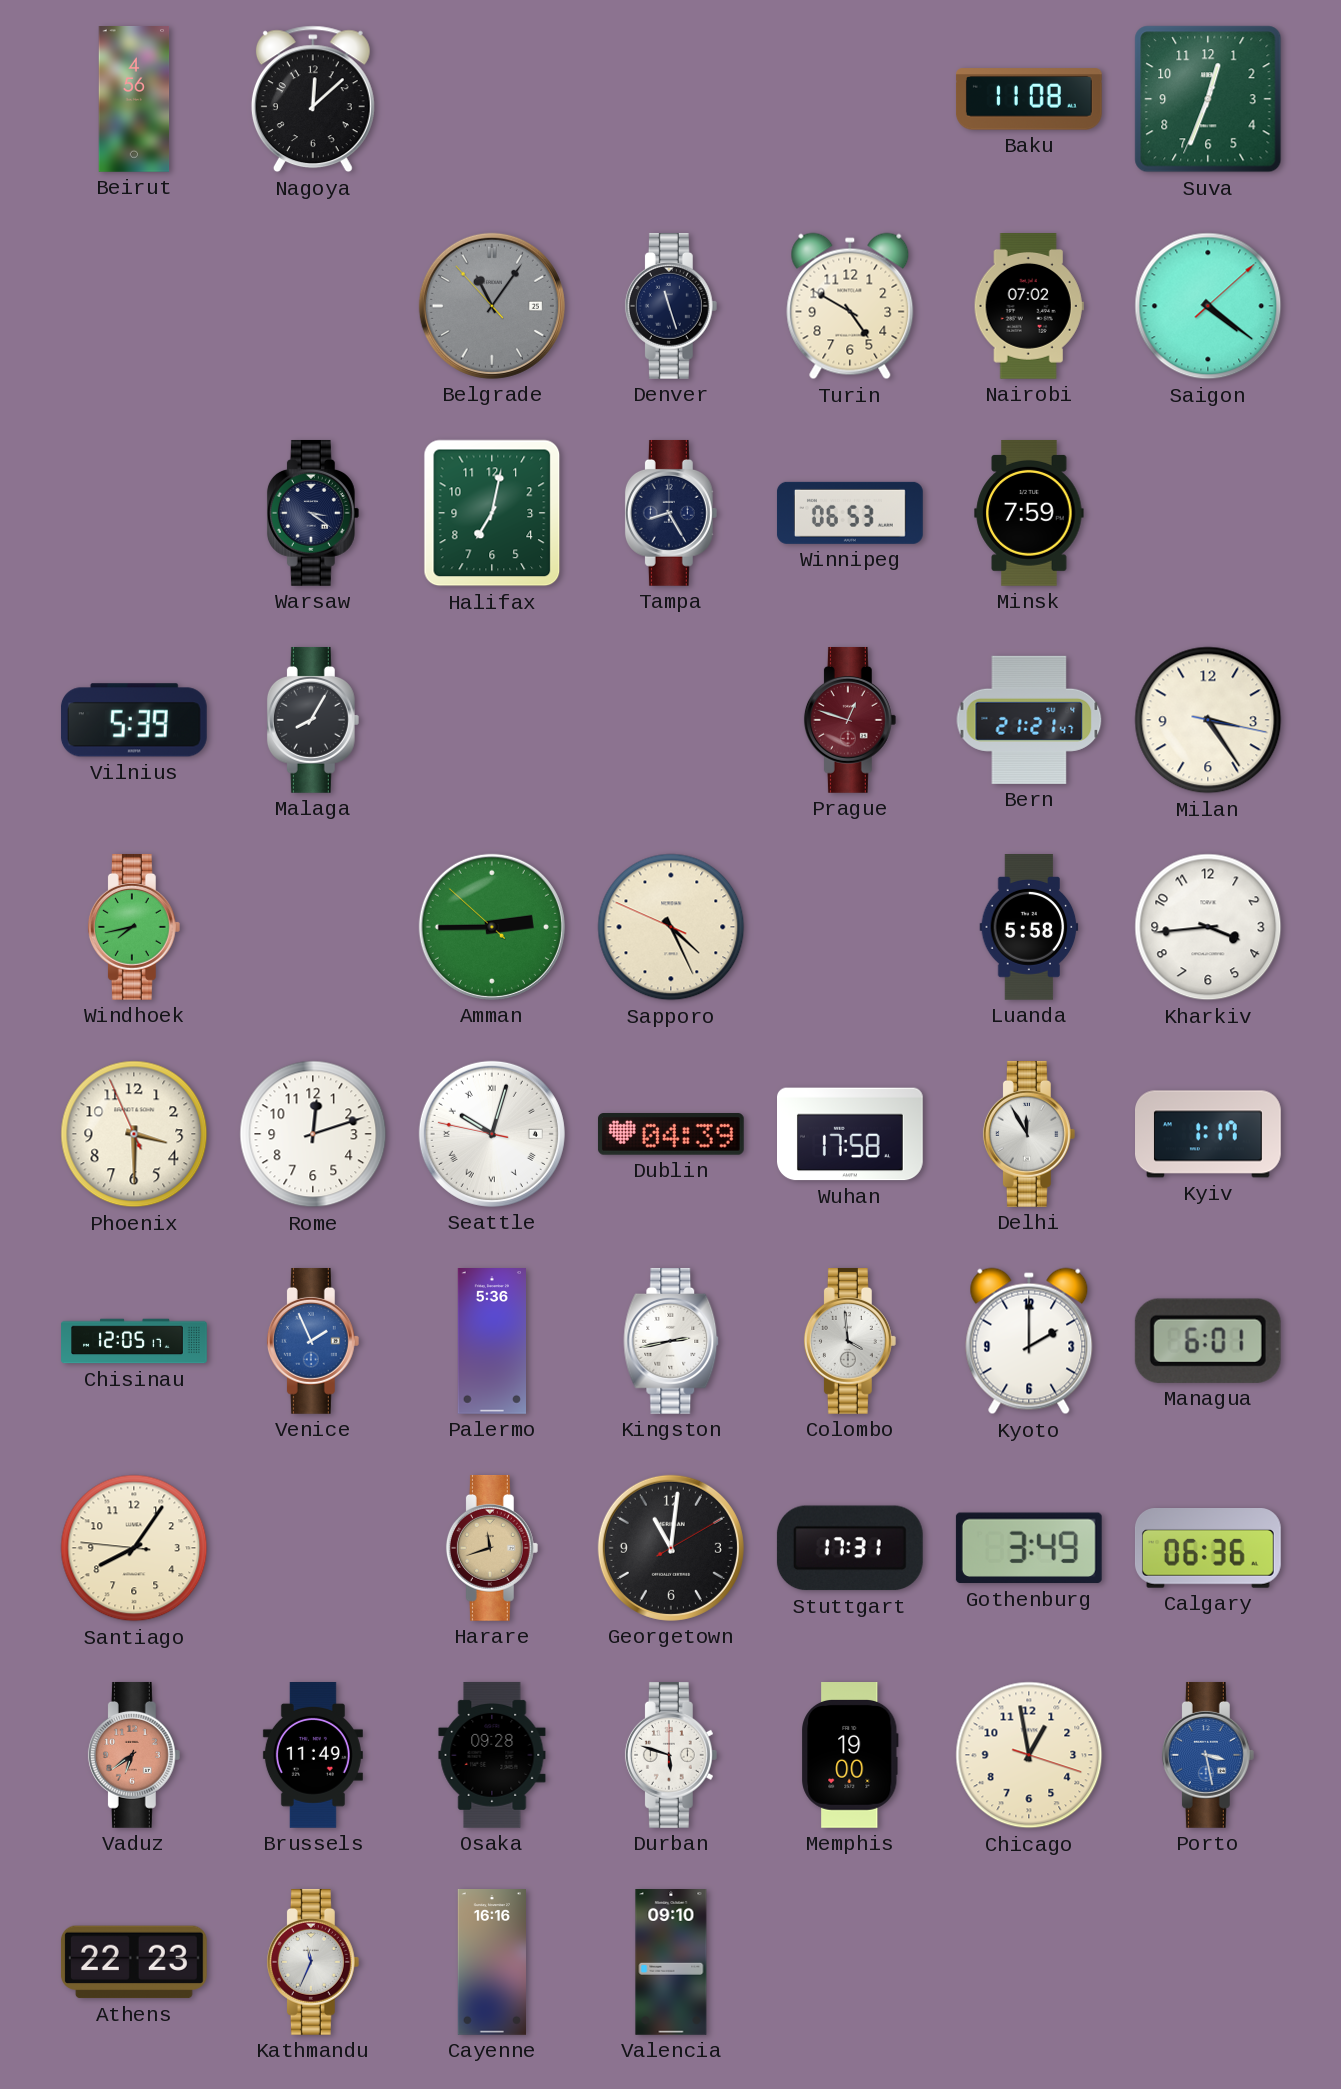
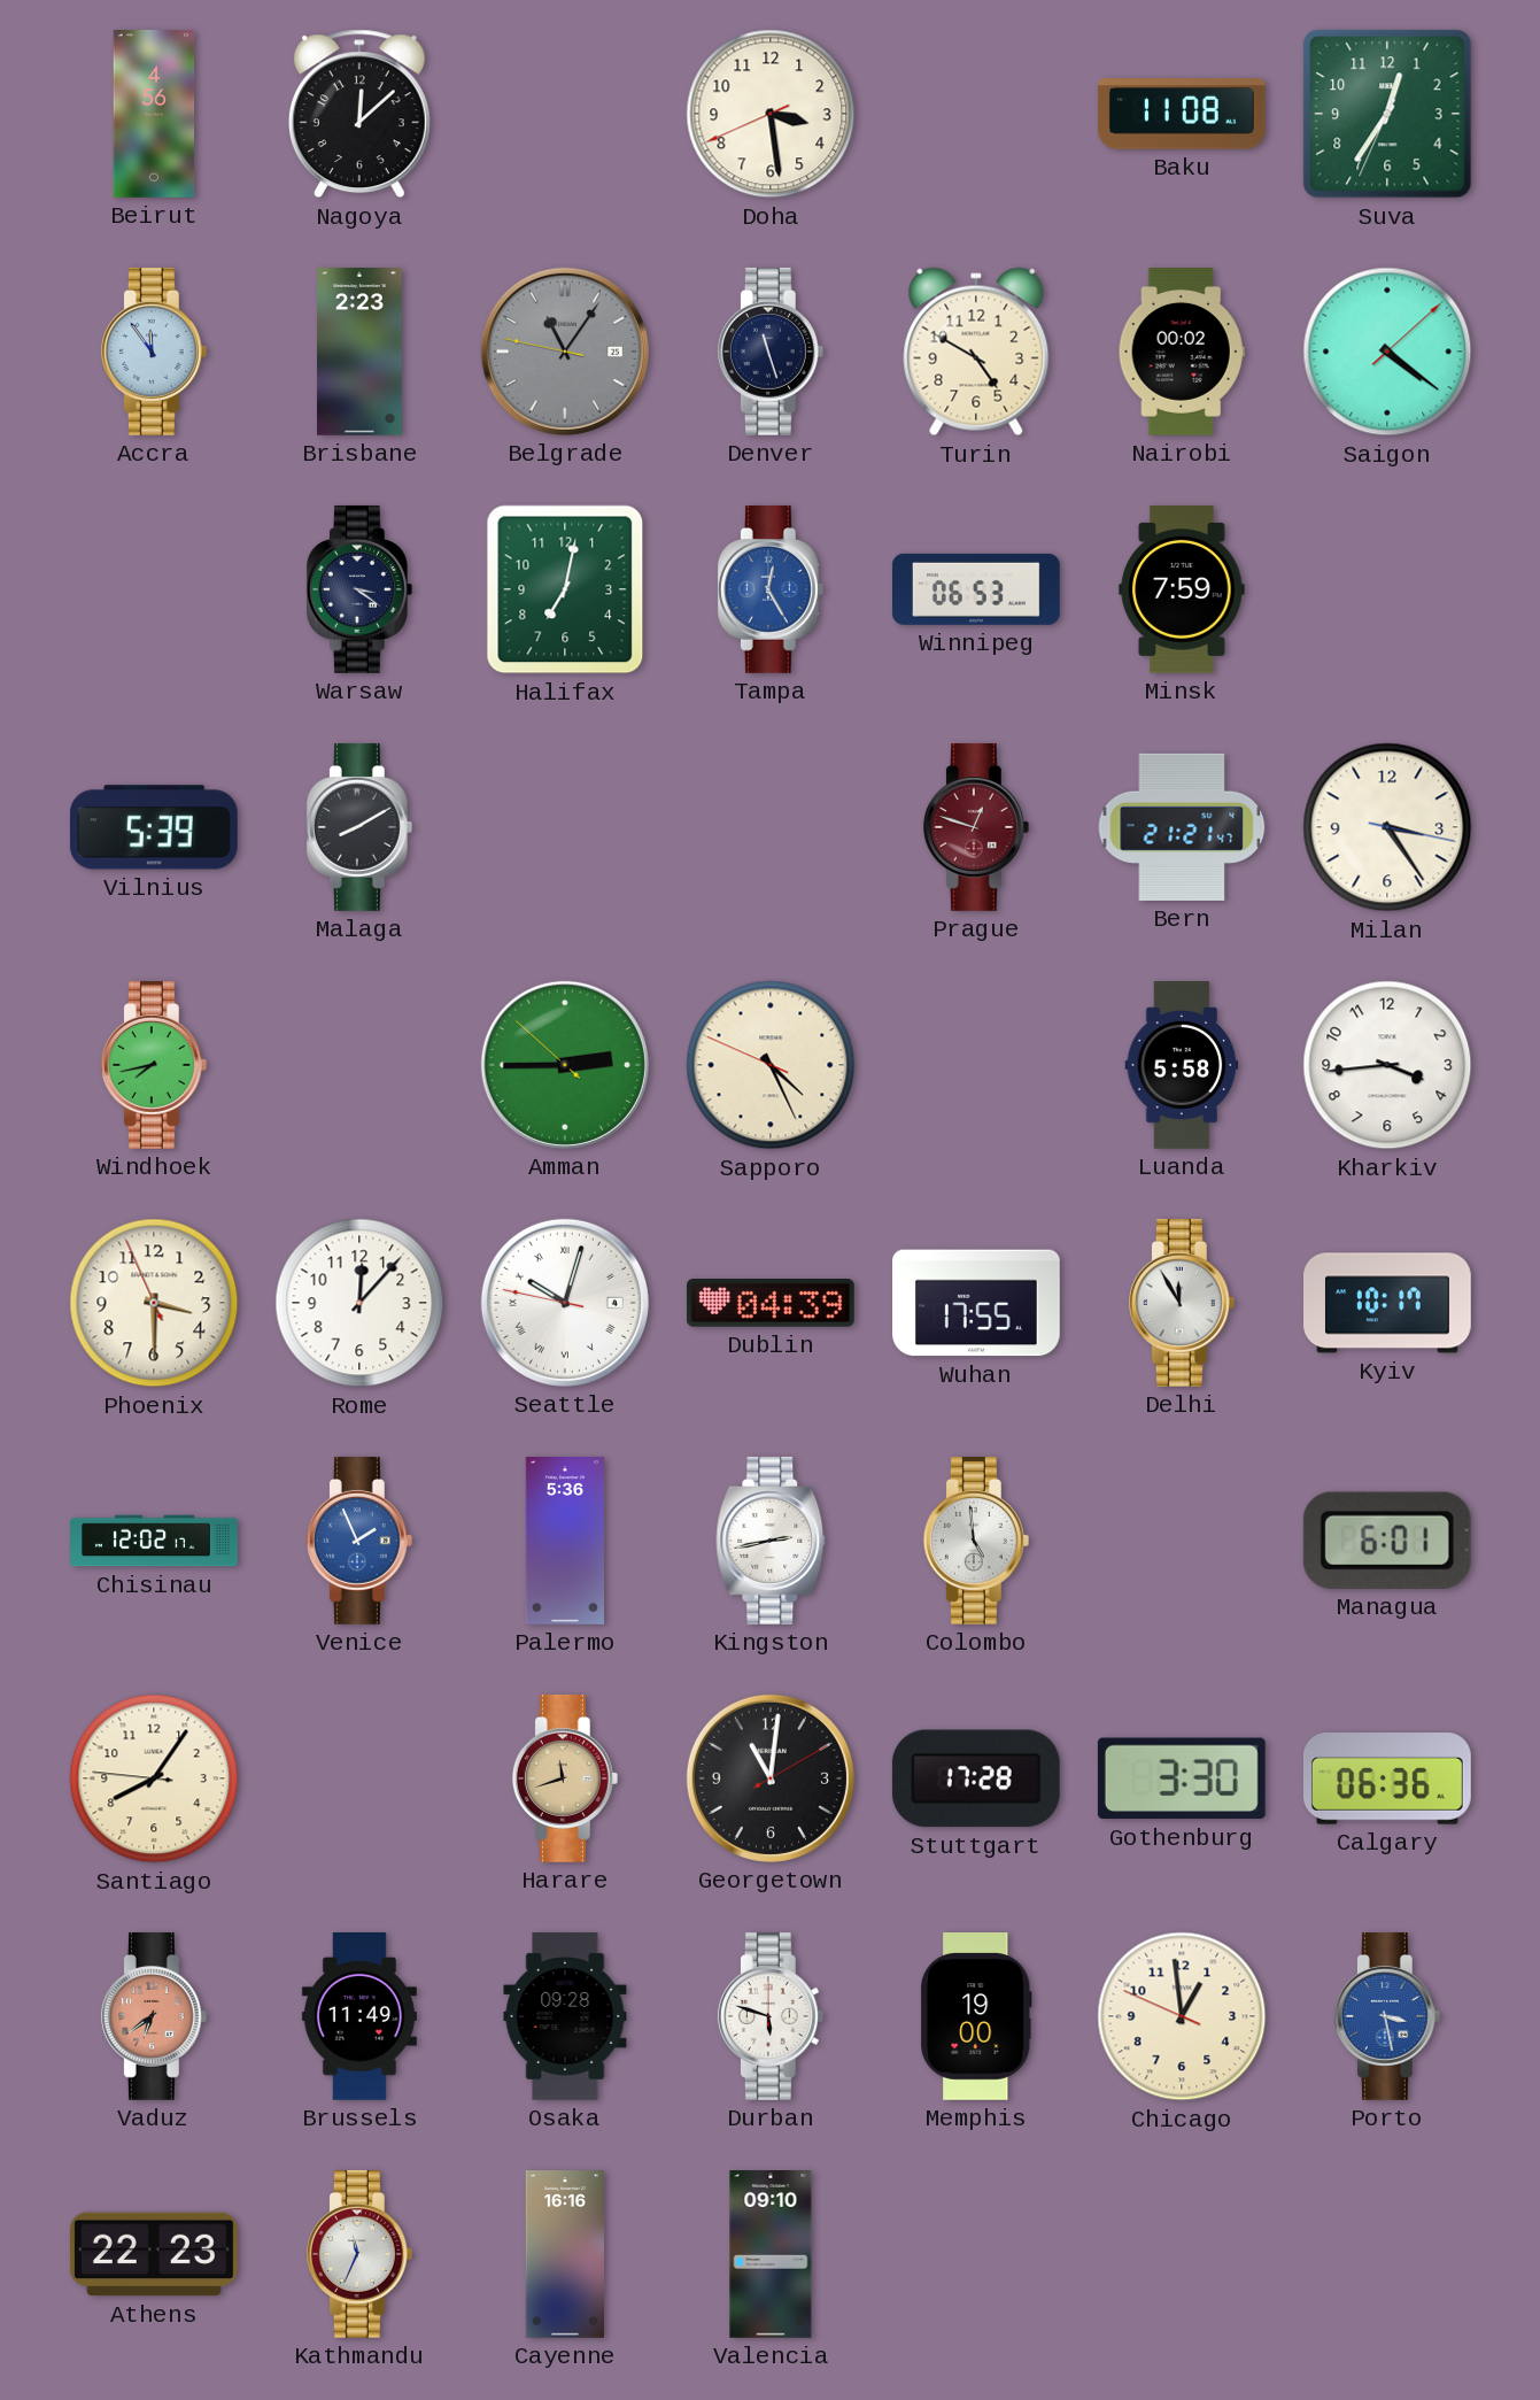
Doha: none -> 3:28
Suva: 12:33 -> 12:35
Accra: none -> 11:54
Brisbane: none -> 2:23
Belgrade: 11:05:53 -> 11:05:47
Nairobi: 07:02 -> 00:02
Tampa: 8:25 -> 12:25
Tampa dial: navy -> blue
Malaga: 8:05 -> 8:10
Rome: 12:12 -> 12:07
Wuhan: 17:58 -> 17:55
Kyiv: 1:17 -> 10:17
Chisinau: 12:05 -> 12:02
Colombo: 3:59 -> 4:59
Kyoto: 2:00 -> none
Stuttgart: 17:31 -> 17:28
Gothenburg: 3:49 -> 3:30
Chicago: 12:58:18 -> 12:58:49
